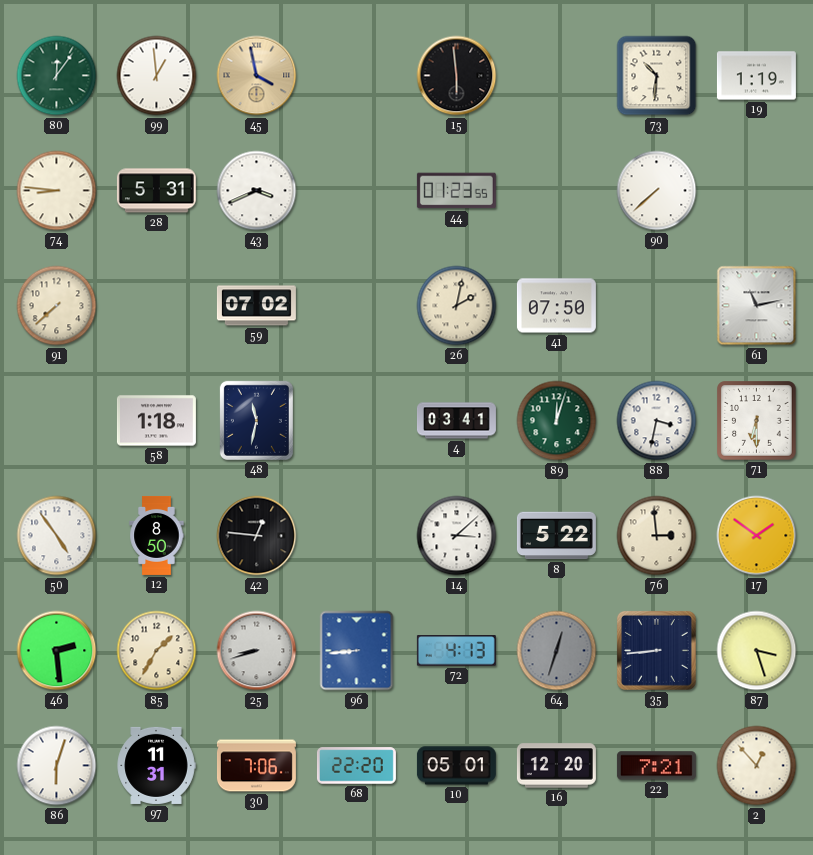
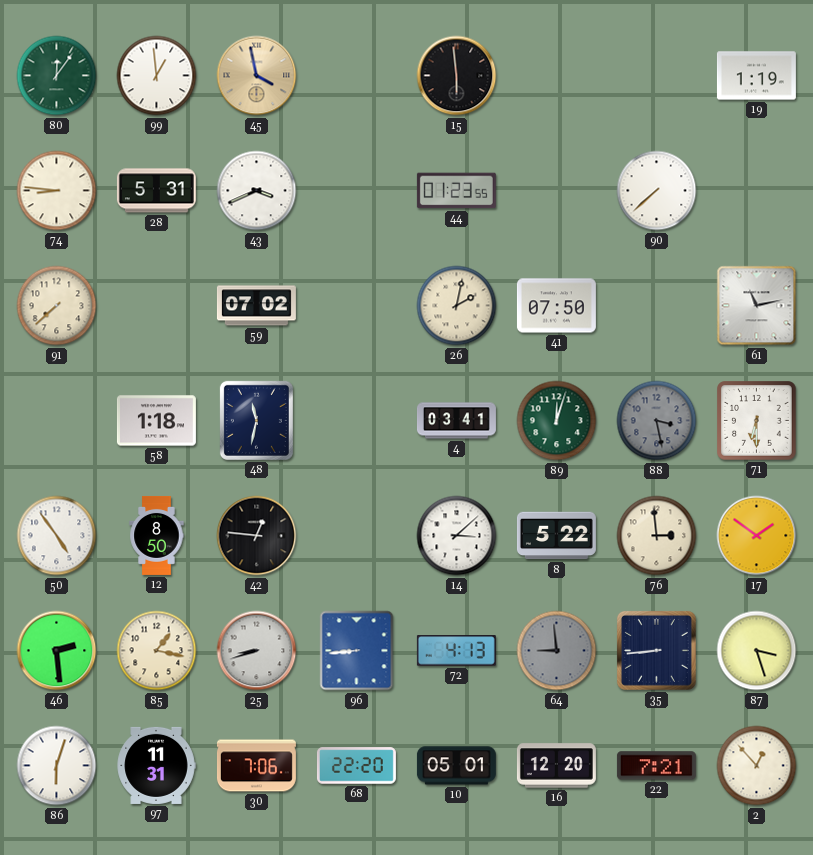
73: 10:31 -> none
88: 3:32 -> 3:28
88 dial: white -> grey
85: 1:35 -> 1:17
64: 12:33 -> 8:59
